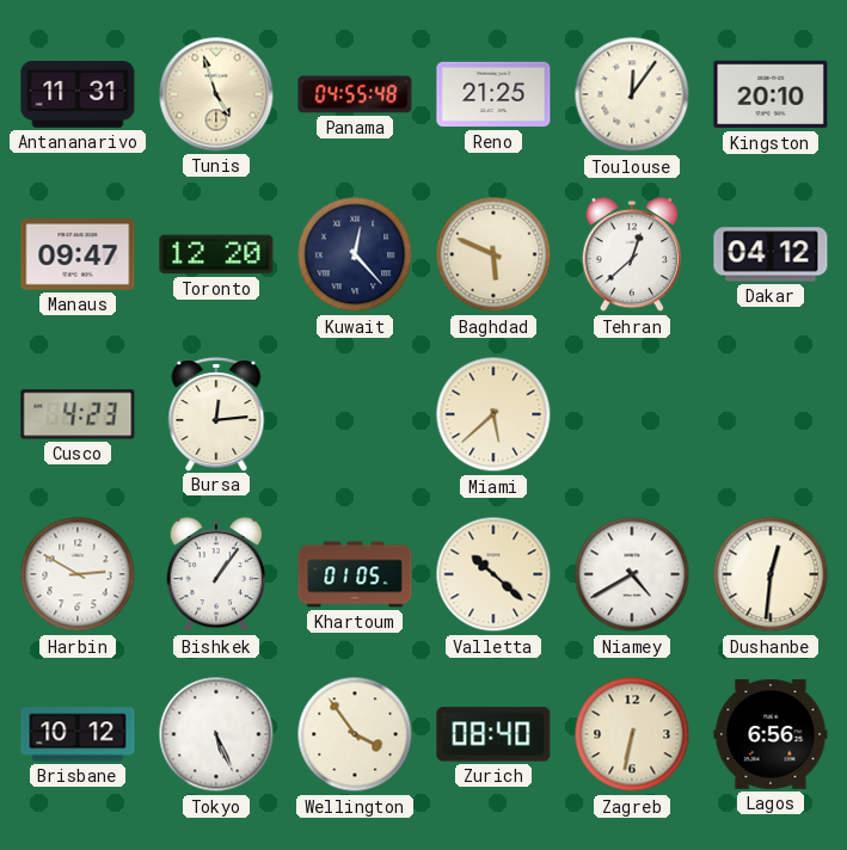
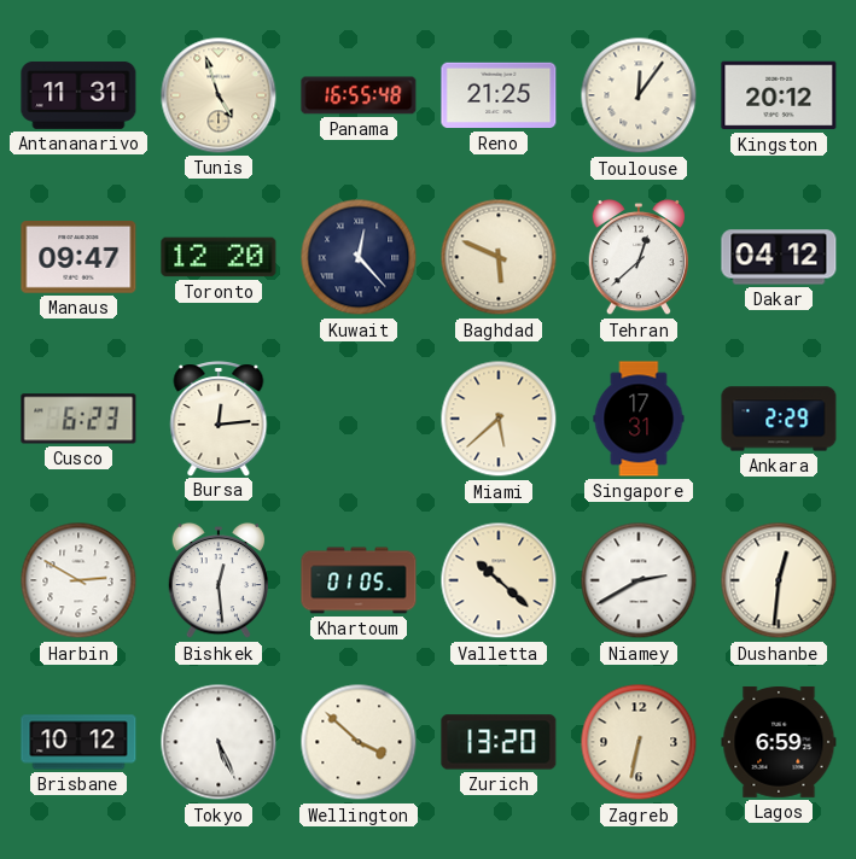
Panama: 04:55 -> 16:55
Kingston: 20:10 -> 20:12
Cusco: 4:23 -> 6:23
Singapore: none -> 17:31
Ankara: none -> 2:29
Bishkek: 1:06 -> 12:29
Niamey: 4:40 -> 2:40
Wellington: 3:54 -> 3:52
Zurich: 08:40 -> 13:20
Lagos: 6:56 -> 6:59
